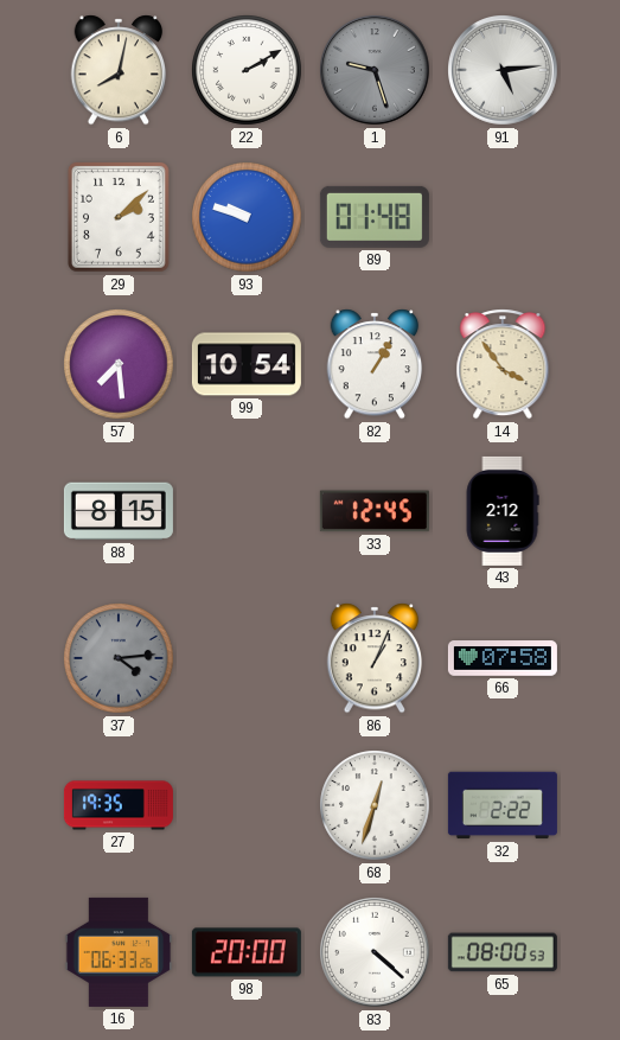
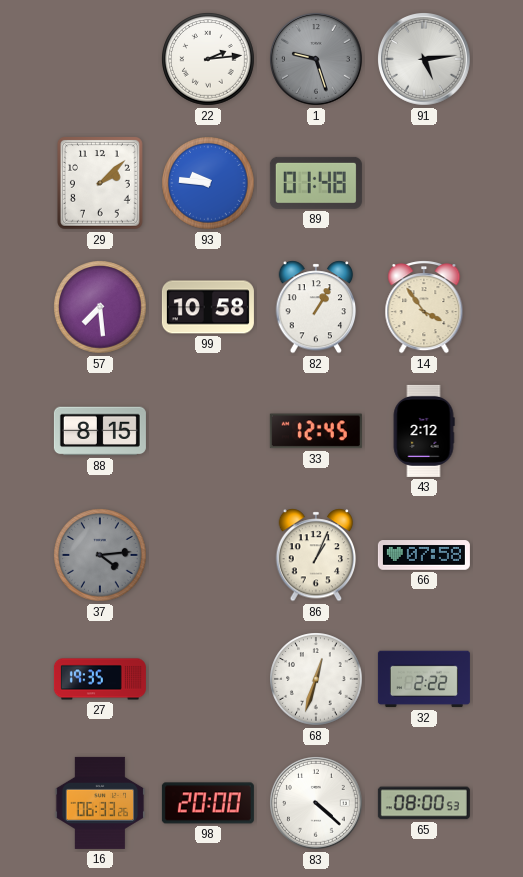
6: 8:02 -> none
22: 2:10 -> 2:14
93: 9:48 -> 9:46
99: 10:54 -> 10:58
